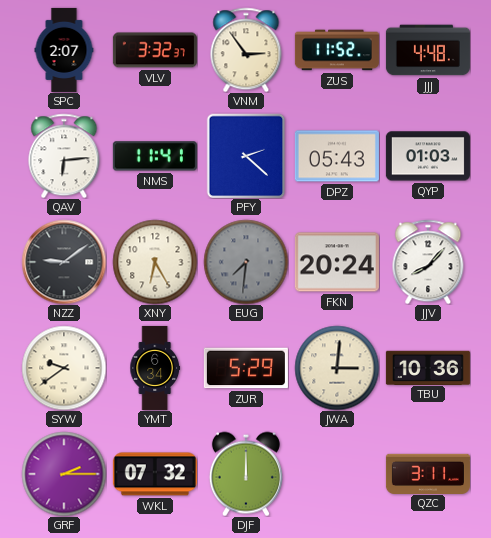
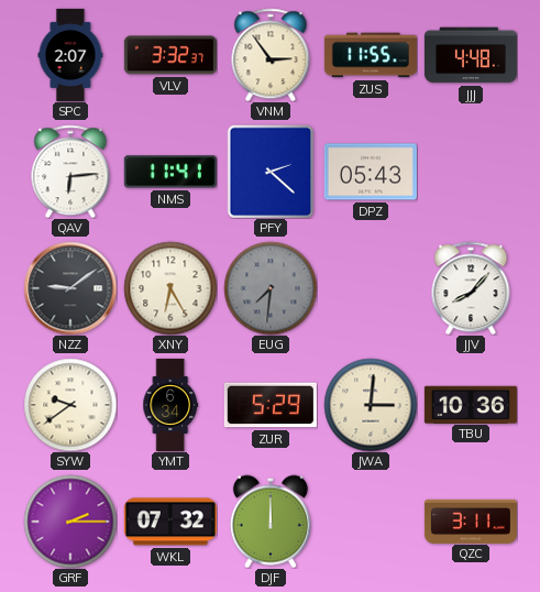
ZUS: 11:52 -> 11:55
QYP: 01:03 -> none
FKN: 20:24 -> none
